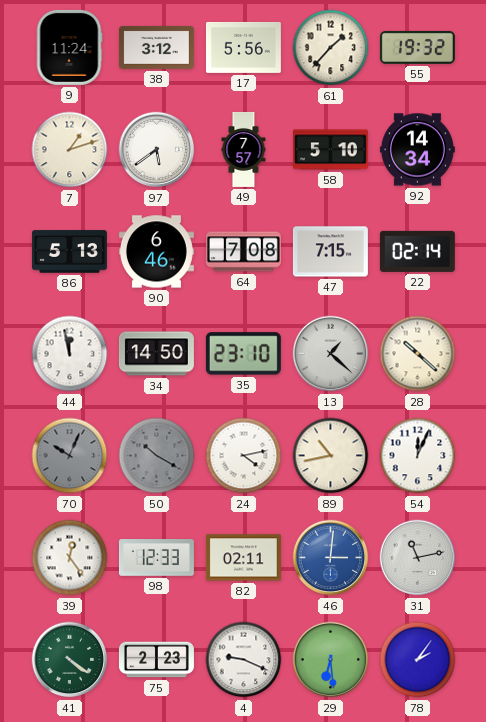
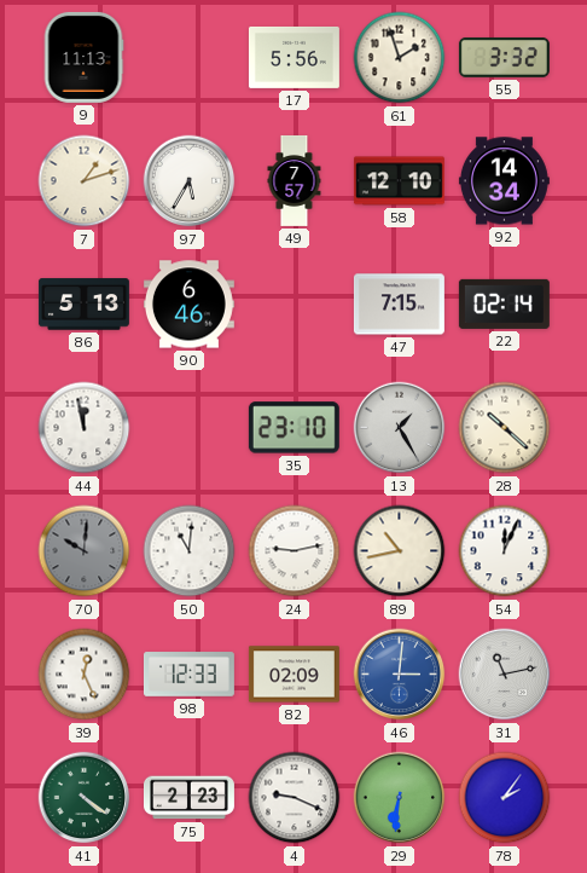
9: 11:24 -> 11:13
38: 3:12 -> none
61: 1:37 -> 1:57
55: 19:32 -> 3:32
97: 5:39 -> 5:35
58: 5:10 -> 12:10
64: 7:08 -> none
34: 14:50 -> none
13: 1:22 -> 1:25
70: 10:04 -> 10:01
50: 10:20 -> 11:01
50 dial: grey -> white
24: 4:13 -> 9:13
39: 12:24 -> 12:26
82: 02:11 -> 02:09
29: 6:29 -> 6:31
